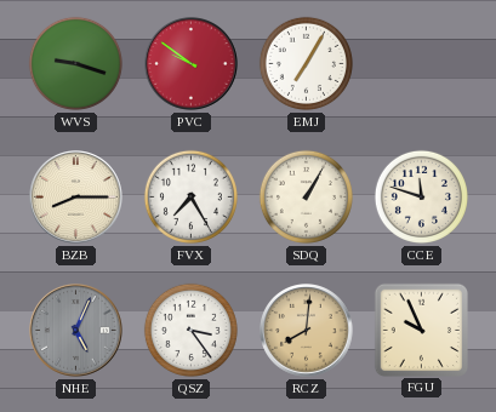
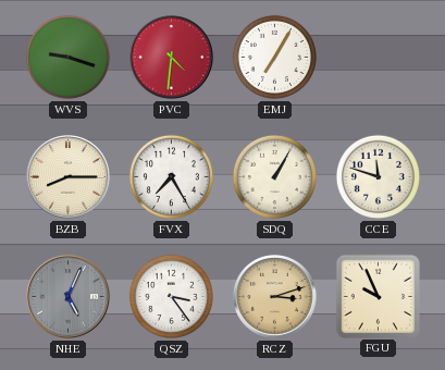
PVC: 9:51 -> 4:31
RCZ: 8:01 -> 3:12
